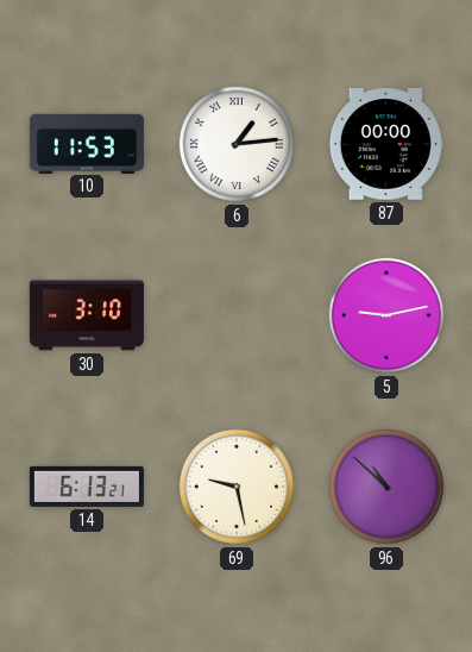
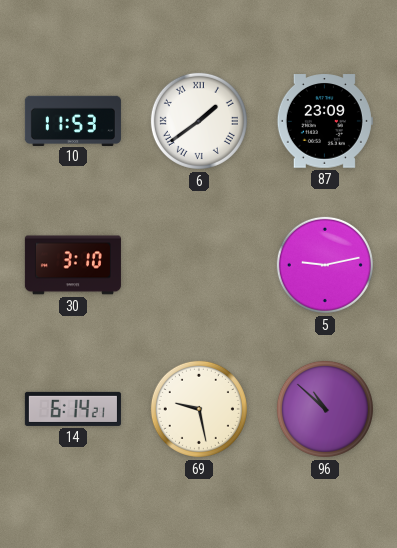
6: 1:14 -> 1:39
87: 00:00 -> 23:09
14: 6:13 -> 6:14
